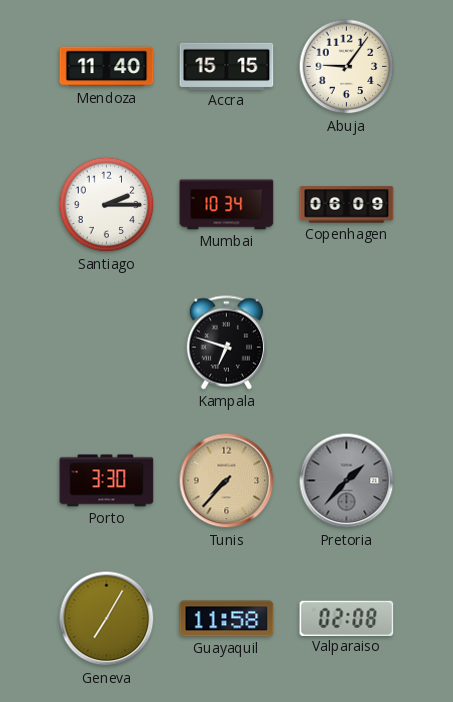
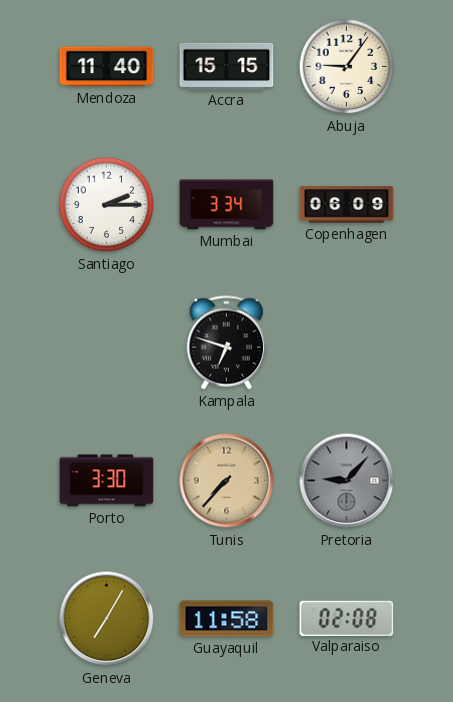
Mumbai: 10:34 -> 3:34
Pretoria: 1:37 -> 9:07
